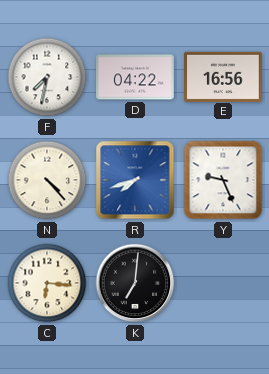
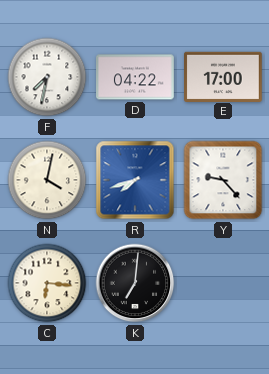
E: 16:56 -> 17:00
N: 4:23 -> 4:02
Y: 9:26 -> 9:23
